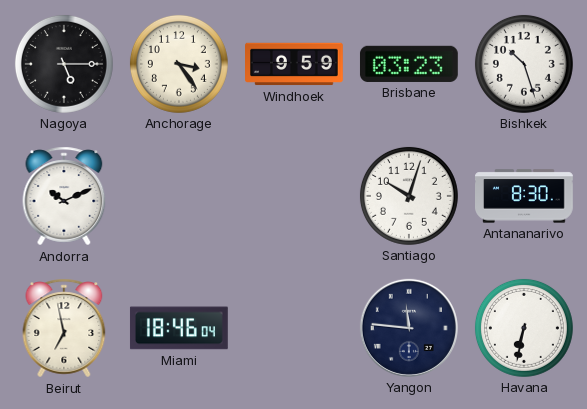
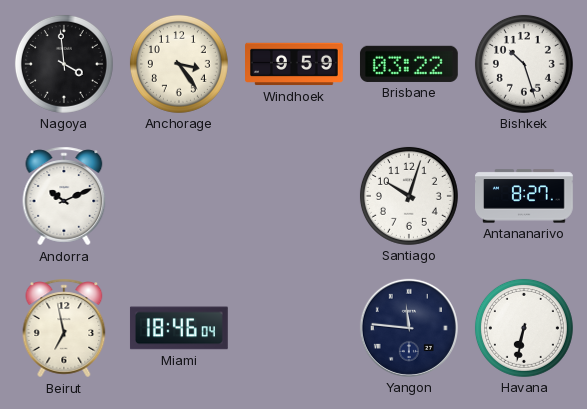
Nagoya: 5:15 -> 3:59
Brisbane: 03:23 -> 03:22
Antananarivo: 8:30 -> 8:27
